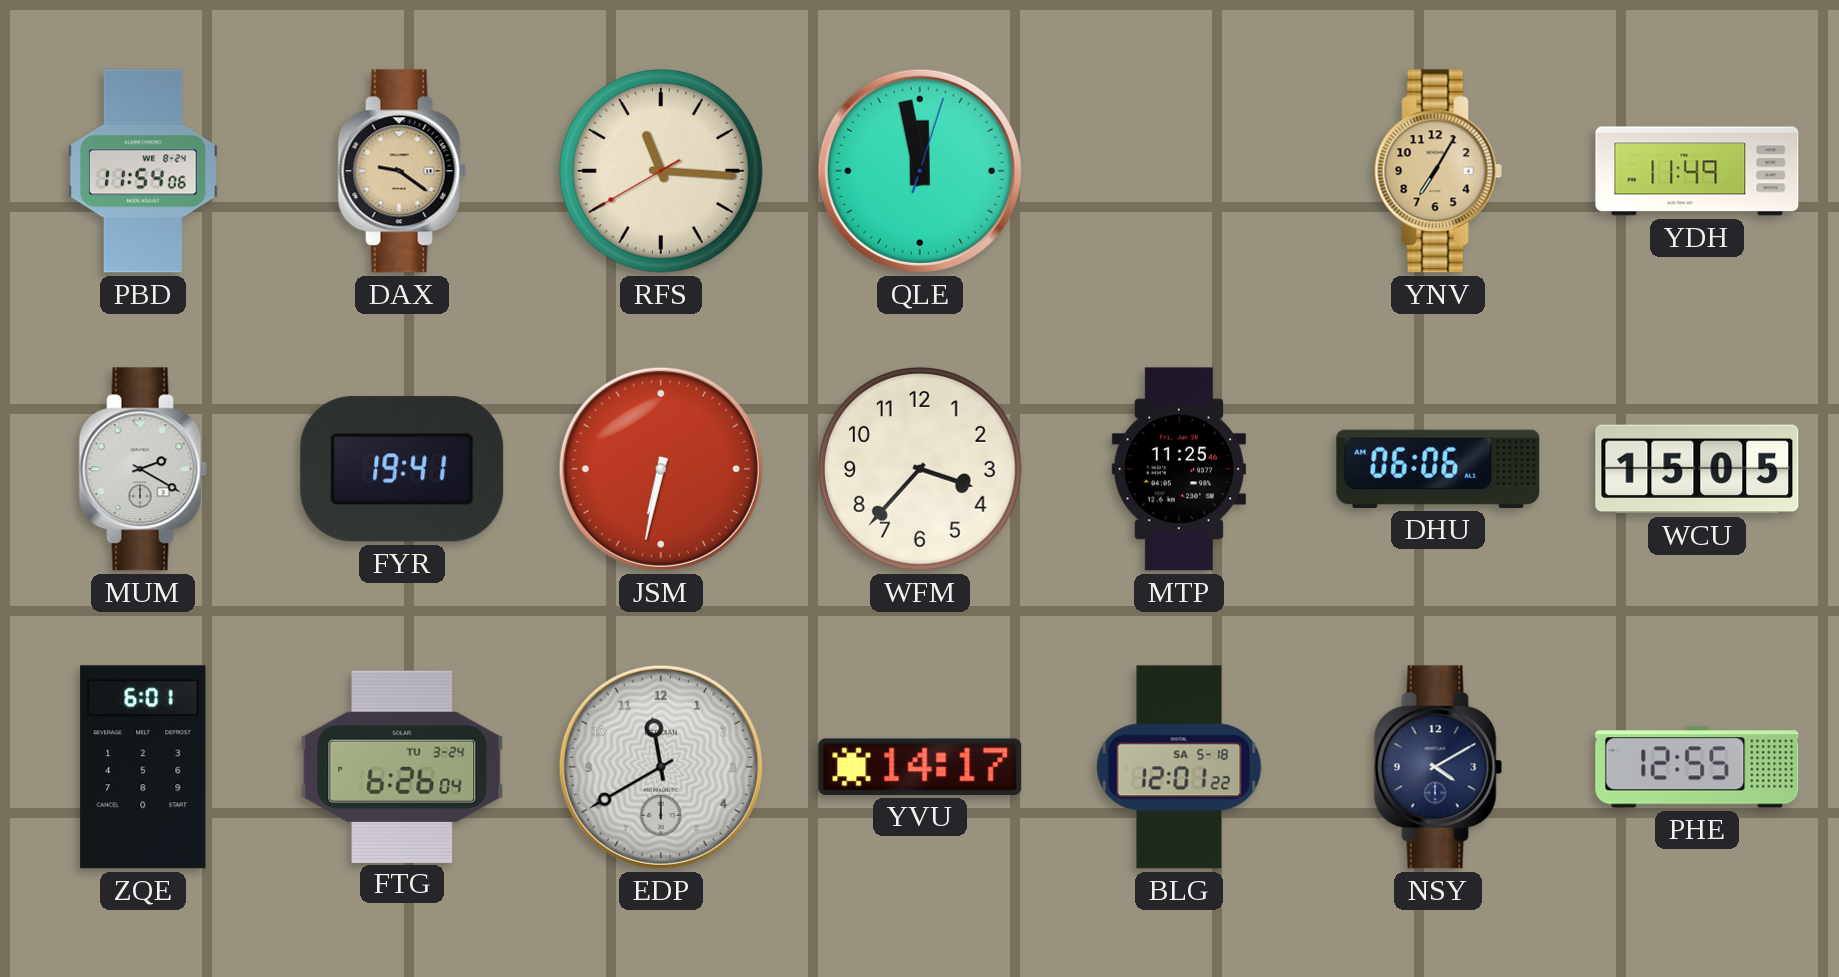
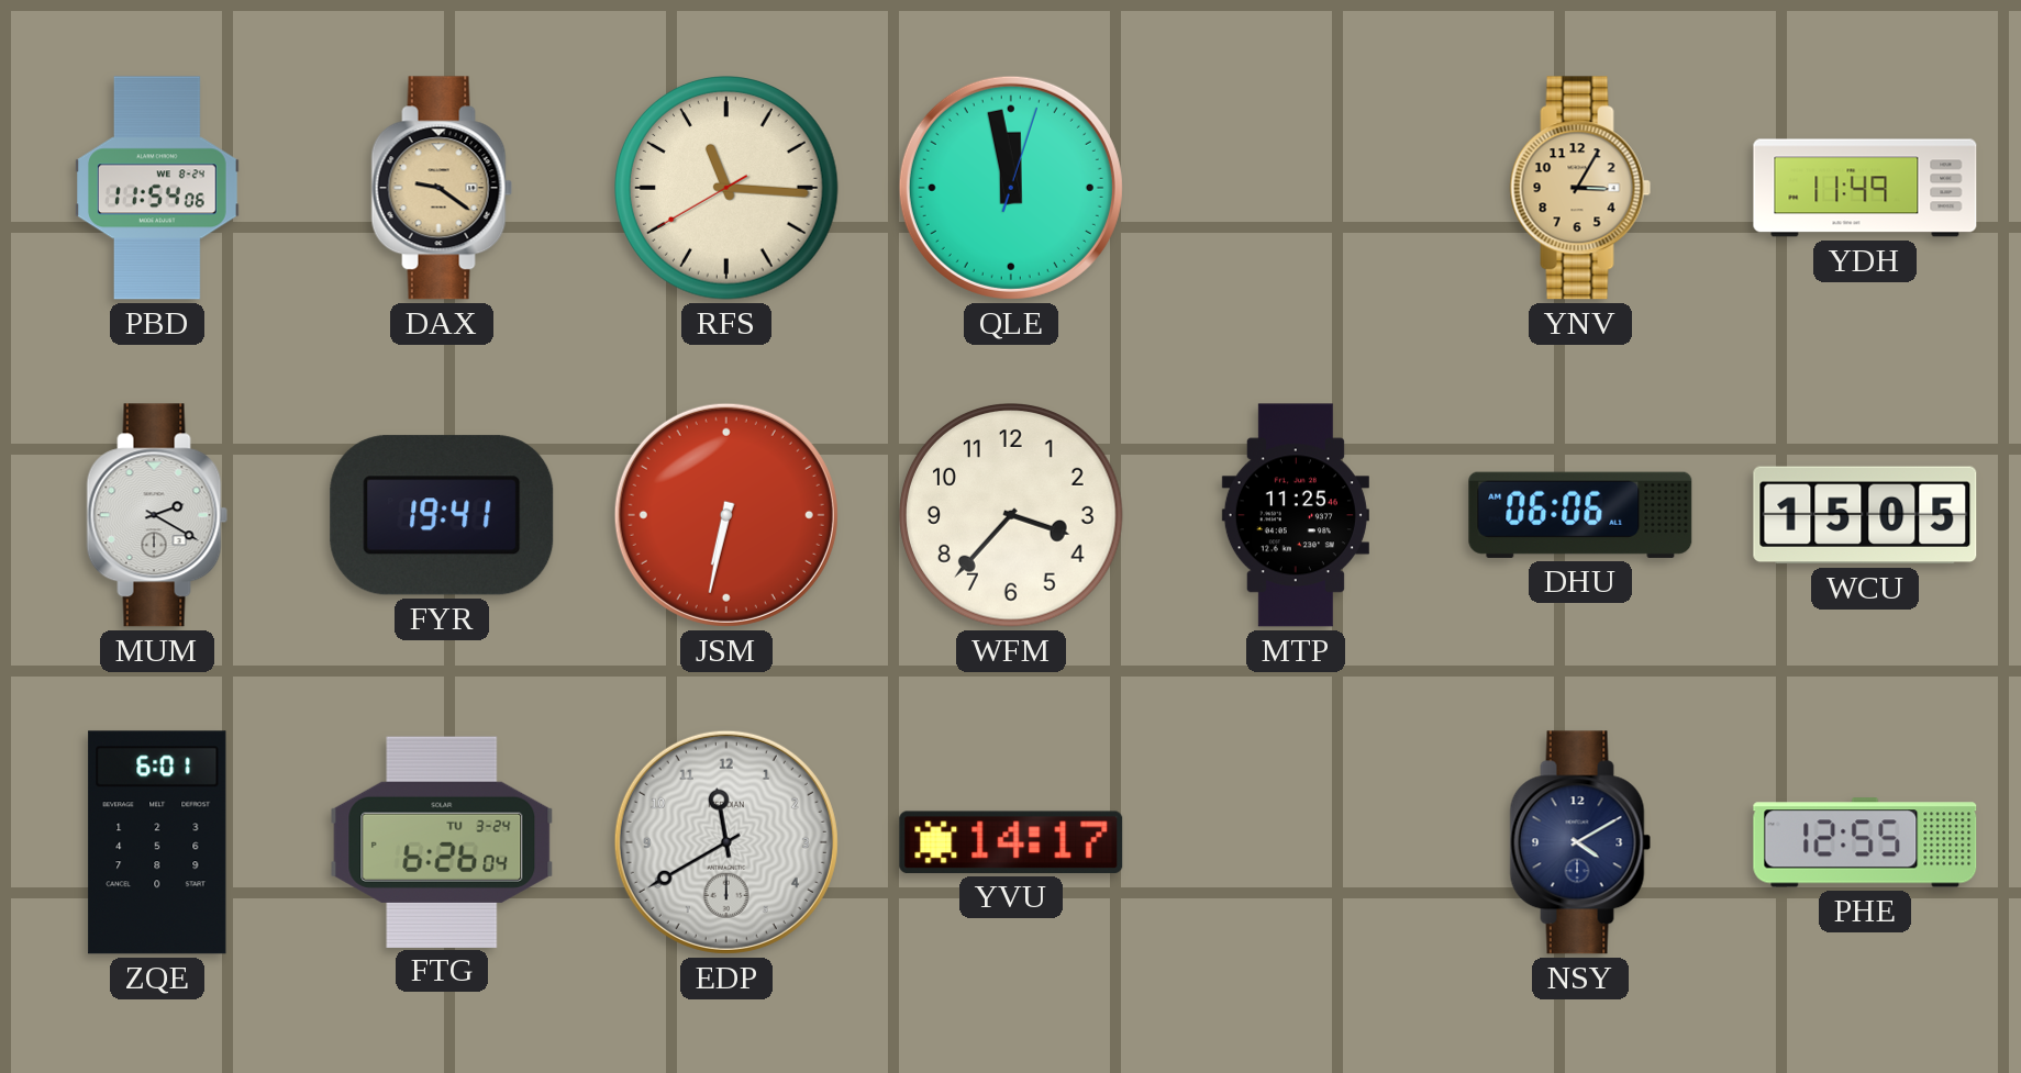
YNV: 7:05 -> 3:05
BLG: 12:01 -> none
